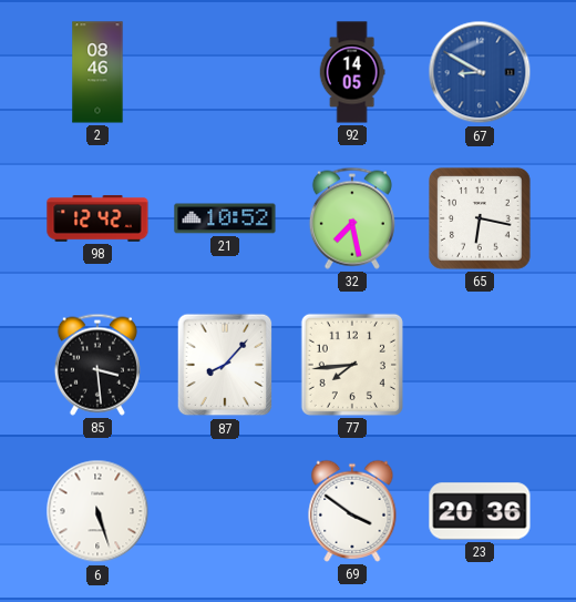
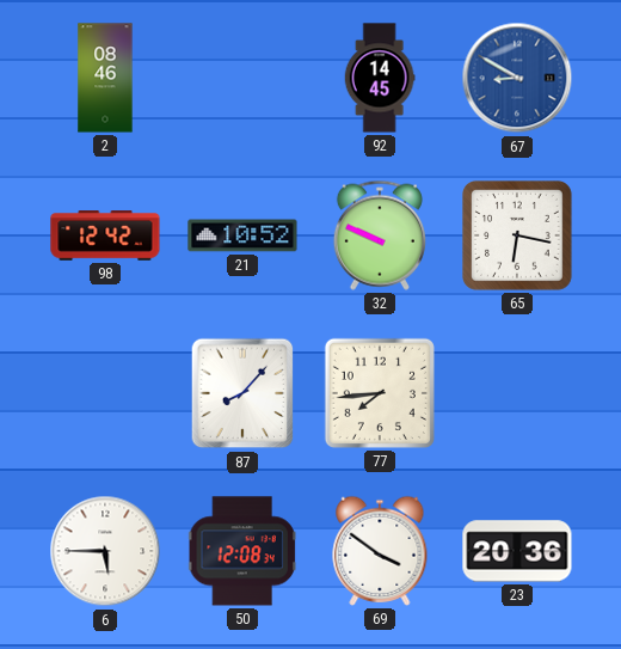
92: 14:05 -> 14:45
32: 7:28 -> 9:49
85: 3:29 -> none
6: 5:27 -> 5:45
50: none -> 12:08
